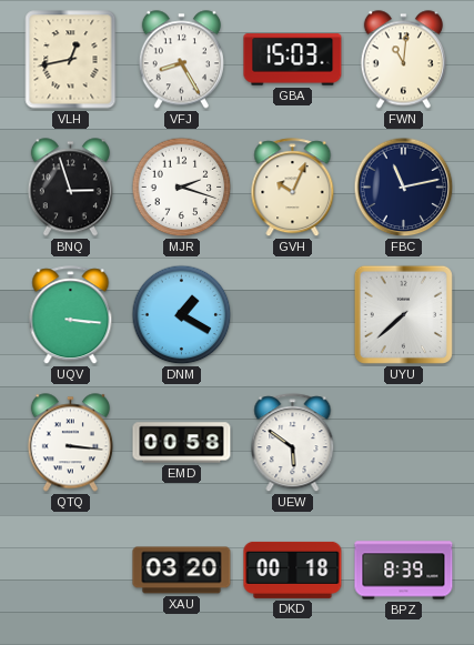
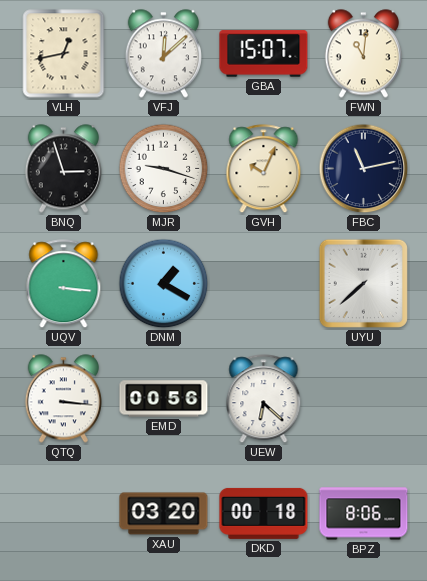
VFJ: 8:25 -> 12:08
GBA: 15:03 -> 15:07
MJR: 2:18 -> 9:18
EMD: 00:58 -> 00:56
UEW: 5:51 -> 6:22
BPZ: 8:39 -> 8:06
